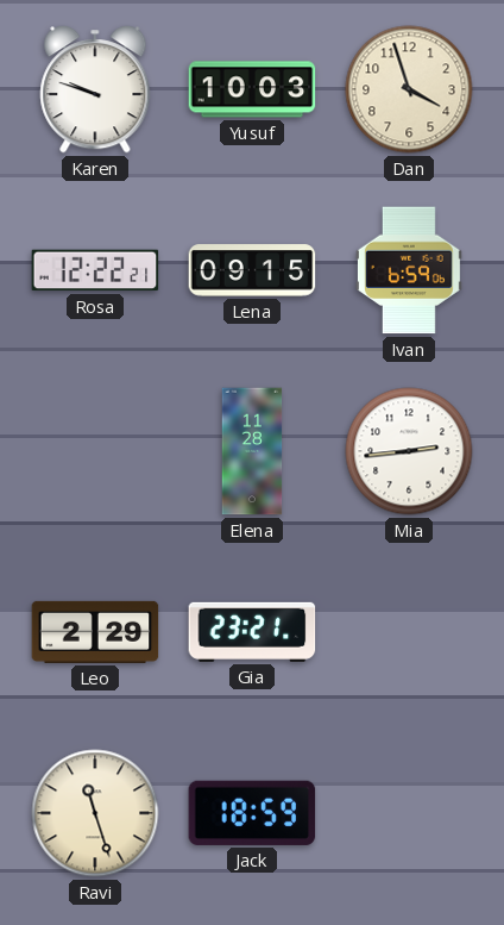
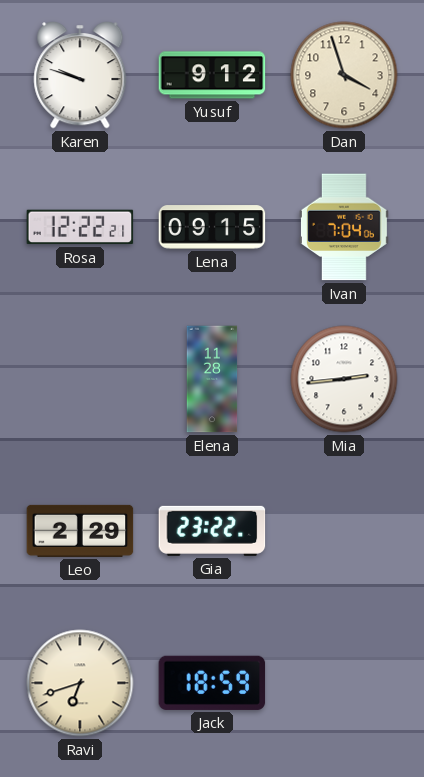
Yusuf: 10:03 -> 9:12
Ivan: 6:59 -> 7:04
Gia: 23:21 -> 23:22
Ravi: 11:27 -> 6:42
